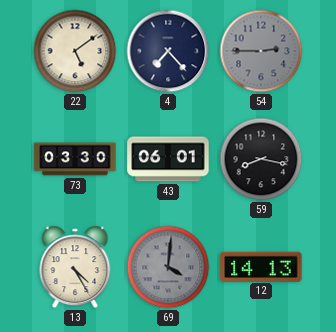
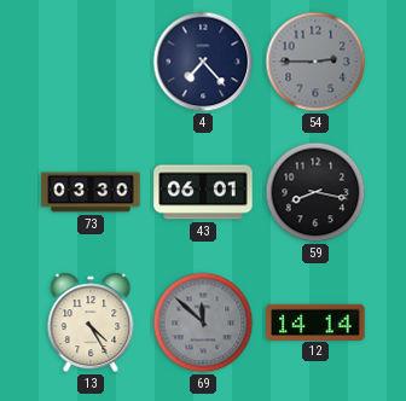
22: 5:09 -> none
69: 4:01 -> 11:52
12: 14:13 -> 14:14
